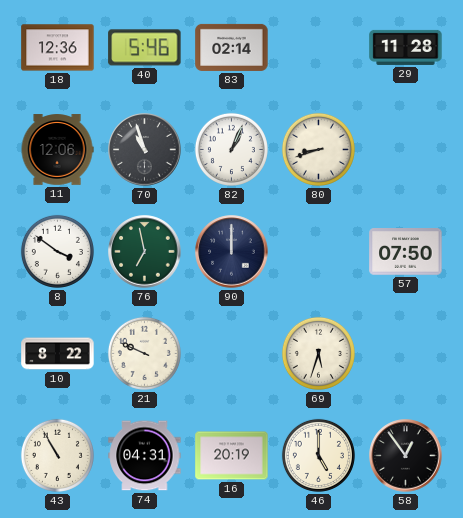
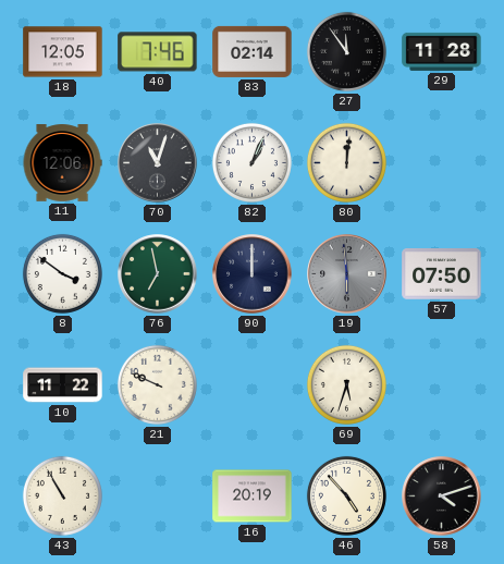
18: 12:36 -> 12:05
40: 5:46 -> 7:46
27: none -> 11:54
70: 10:57 -> 11:03
80: 8:42 -> 12:01
19: none -> 5:59
10: 8:22 -> 11:22
74: 04:31 -> none
46: 5:00 -> 4:53
58: 12:54 -> 4:12
